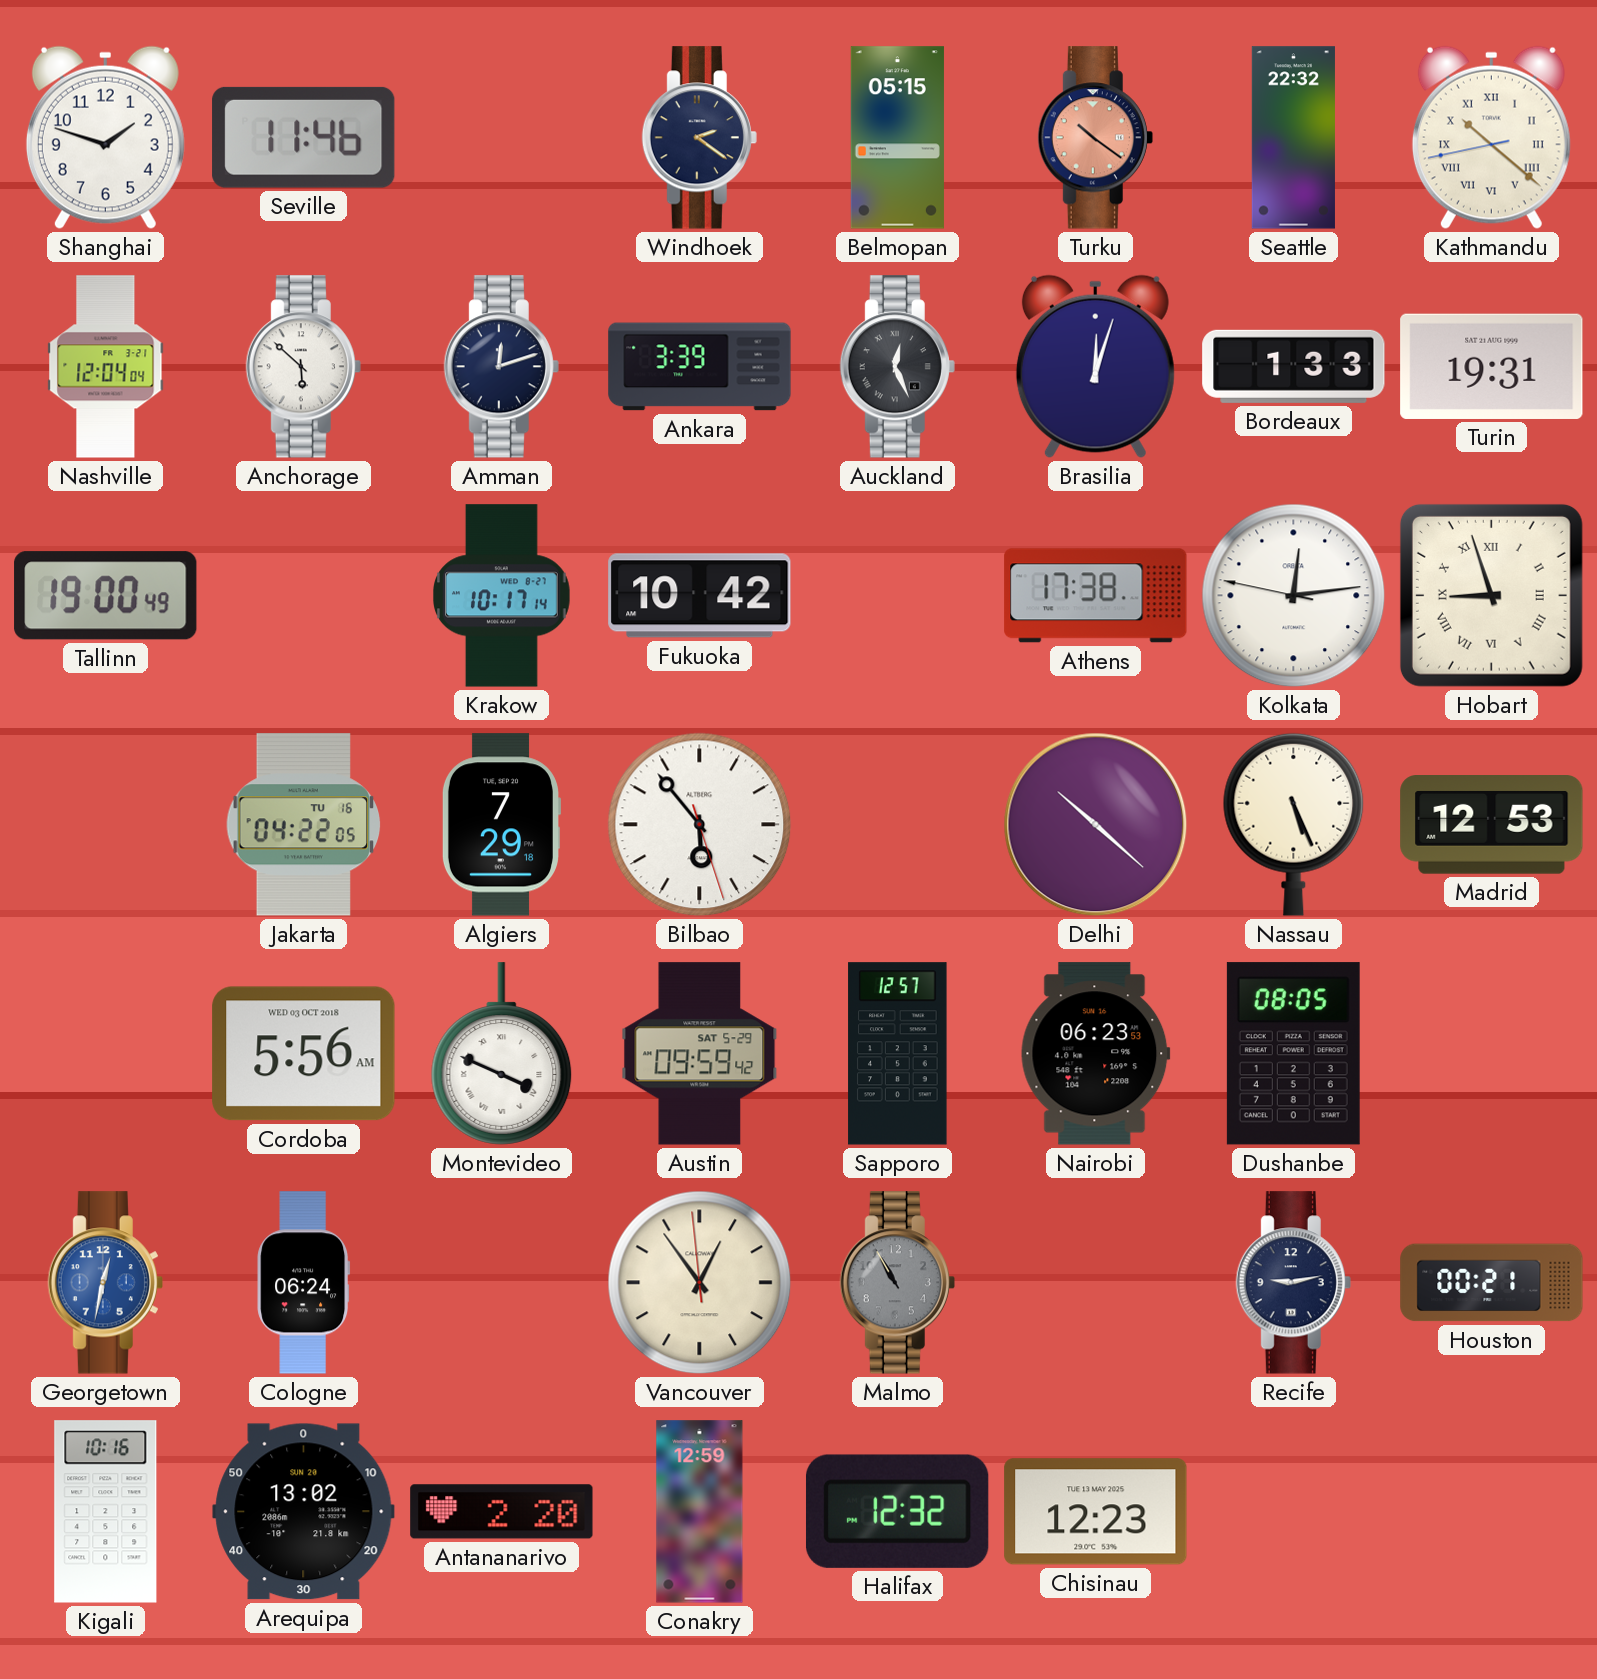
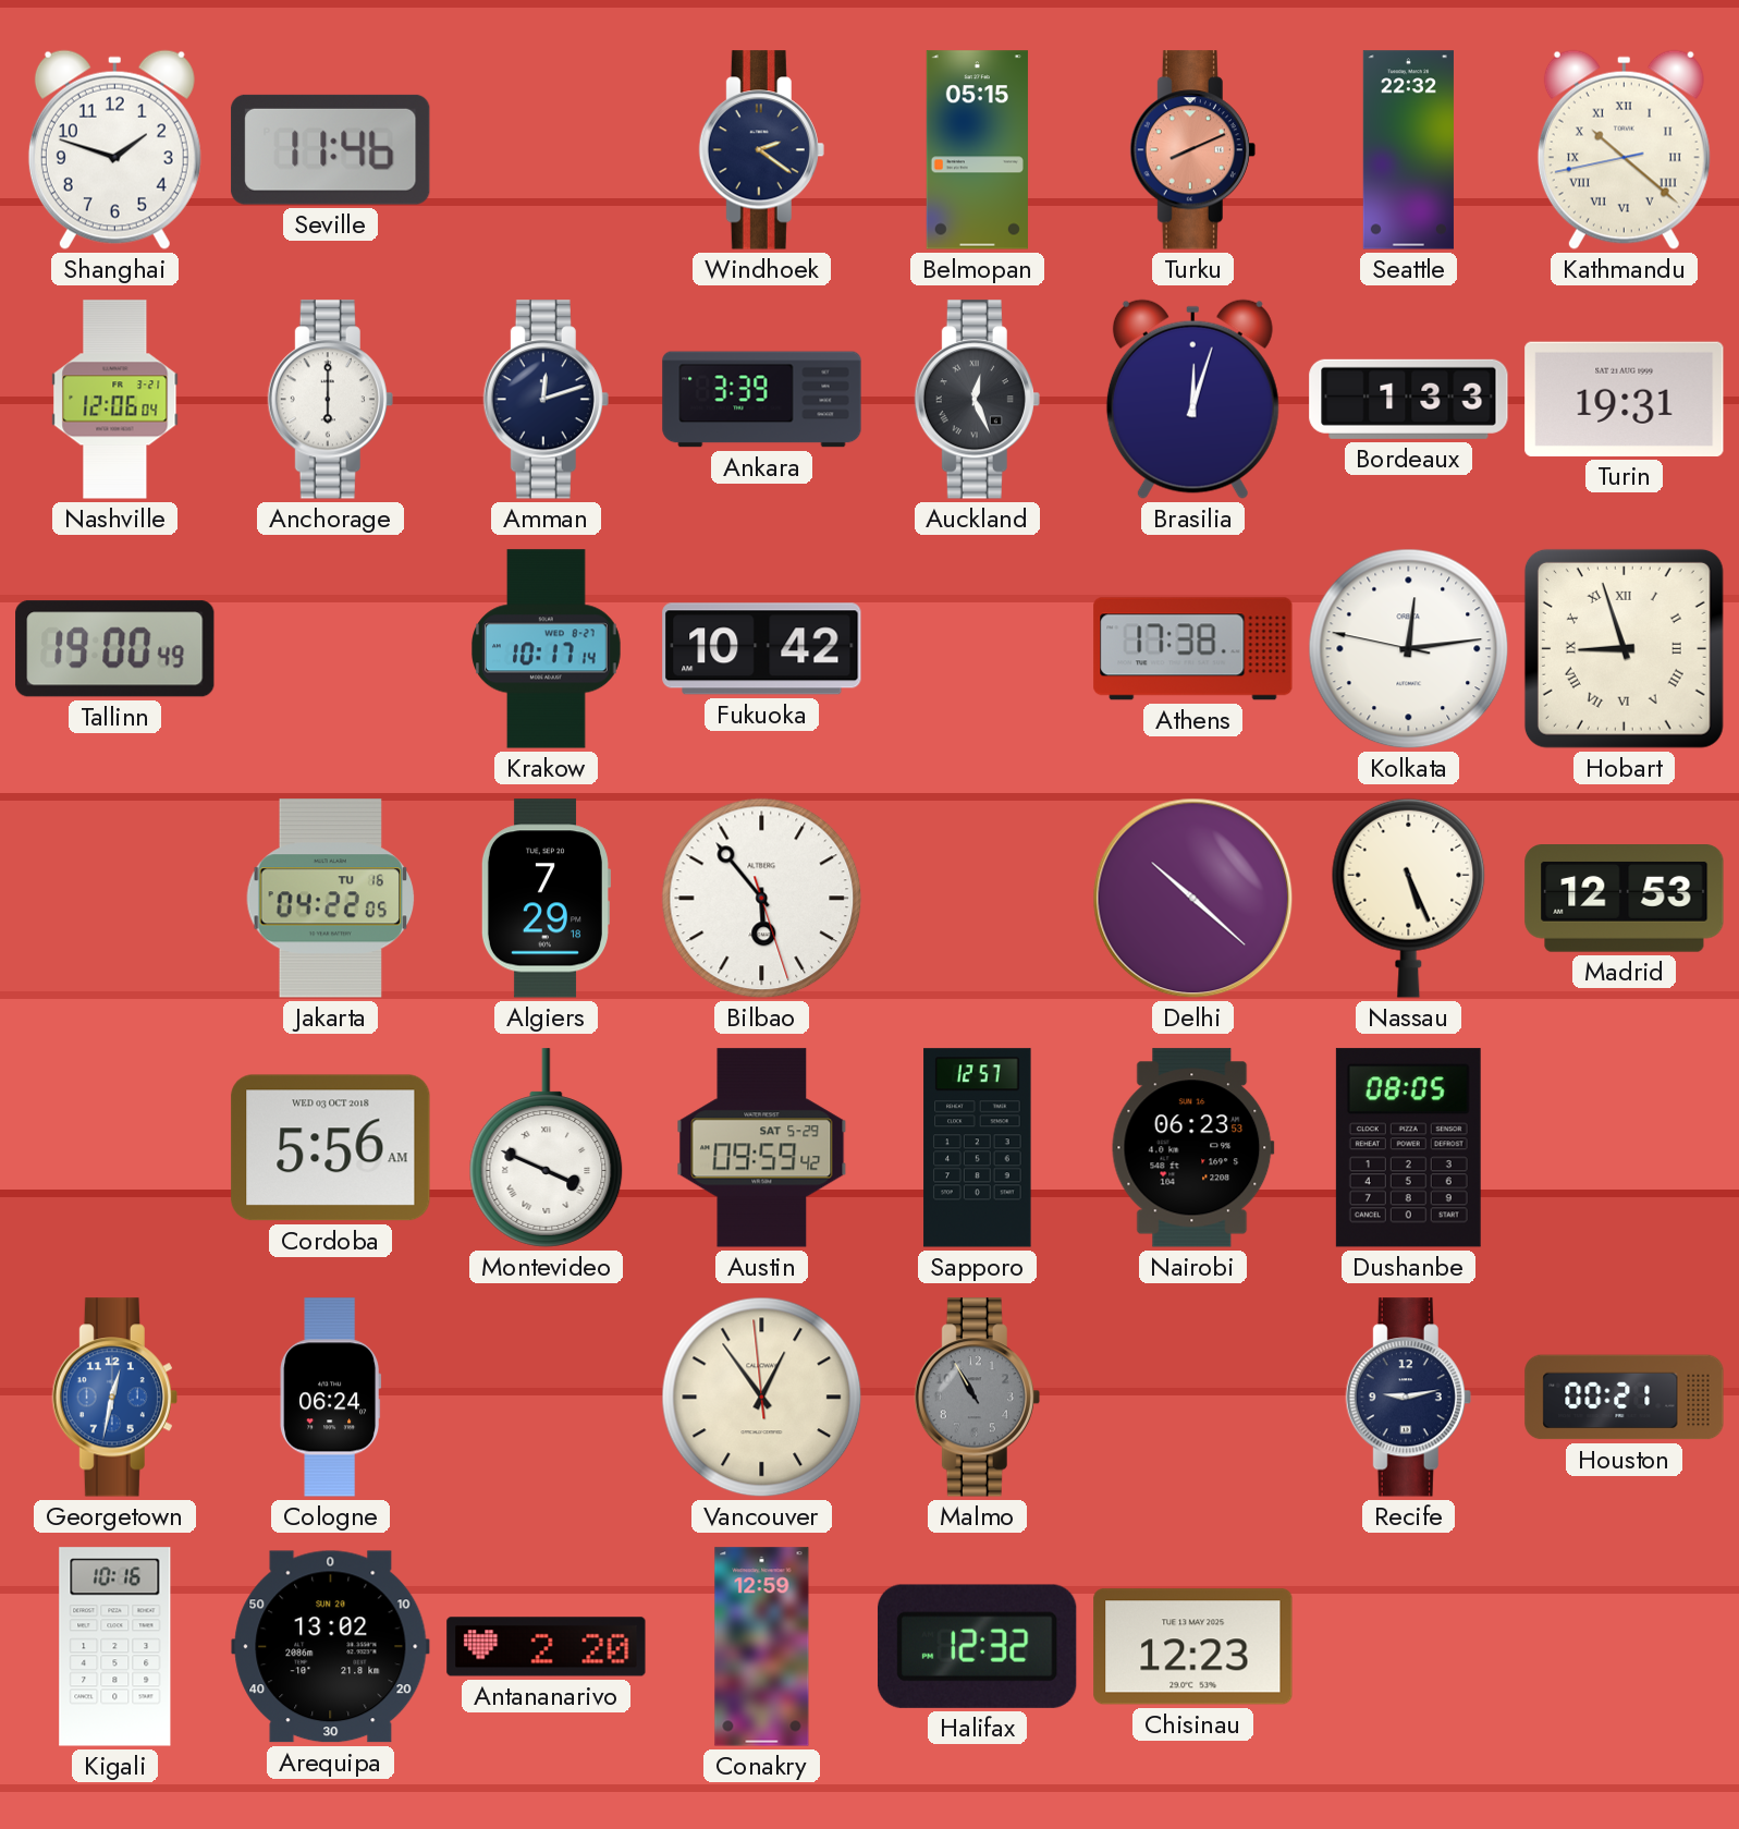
Turku: 10:21 -> 8:11
Nashville: 12:04 -> 12:06
Anchorage: 5:52 -> 6:00
